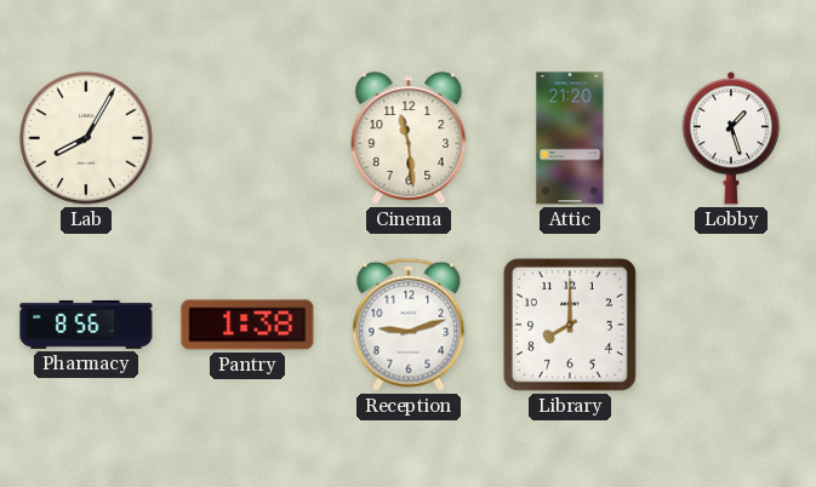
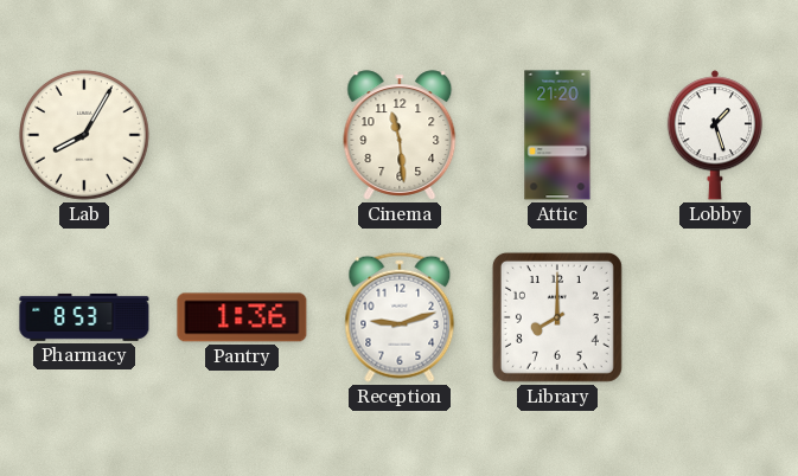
Pharmacy: 8:56 -> 8:53
Pantry: 1:38 -> 1:36
